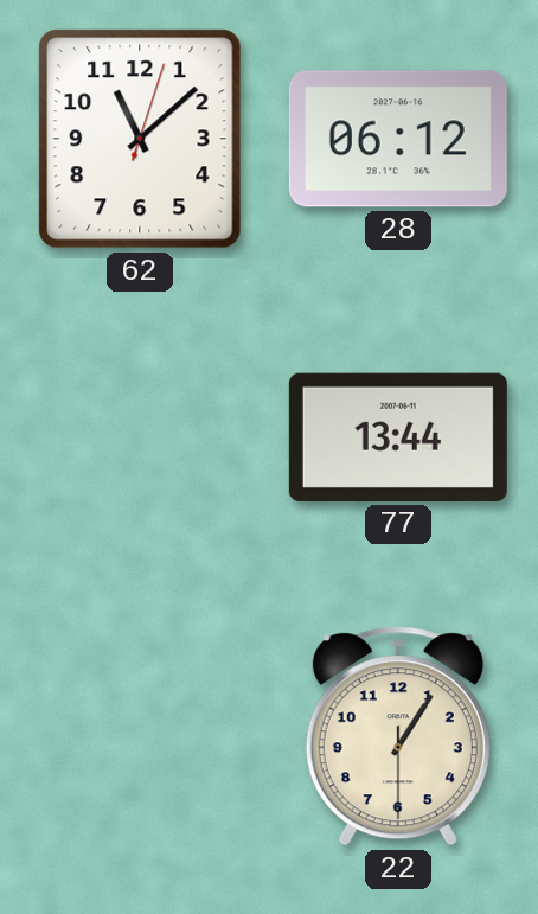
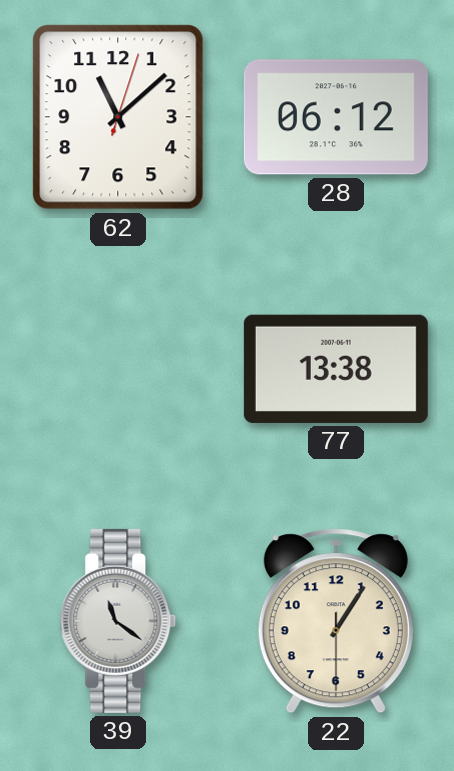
77: 13:44 -> 13:38
39: none -> 11:21
